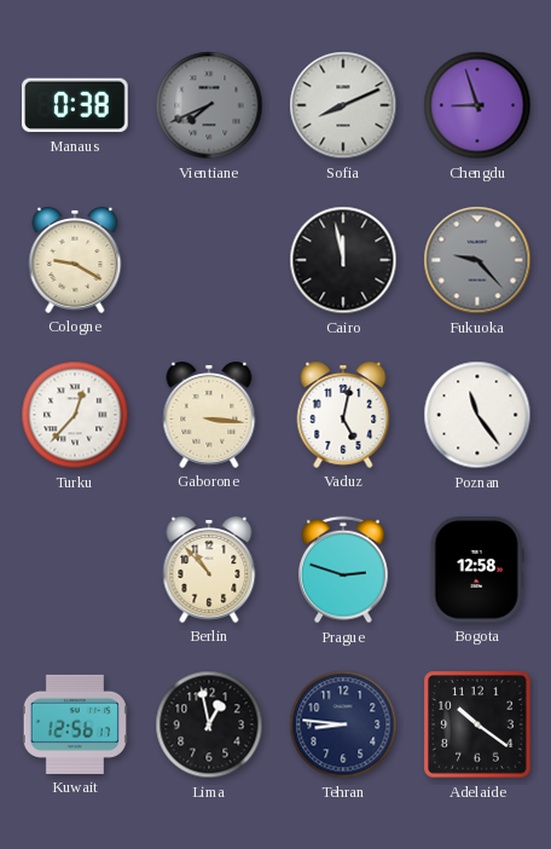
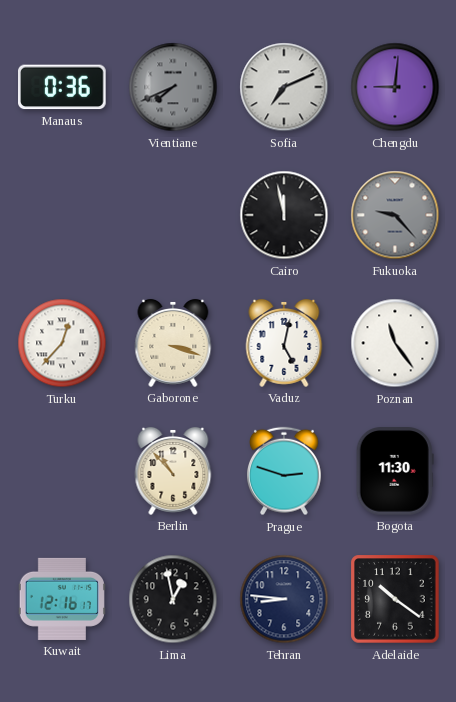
Manaus: 0:38 -> 0:36
Sofia: 8:11 -> 7:11
Chengdu: 8:57 -> 9:01
Cologne: 9:20 -> none
Gaborone: 3:16 -> 3:18
Bogota: 12:58 -> 11:30
Kuwait: 12:56 -> 12:16
